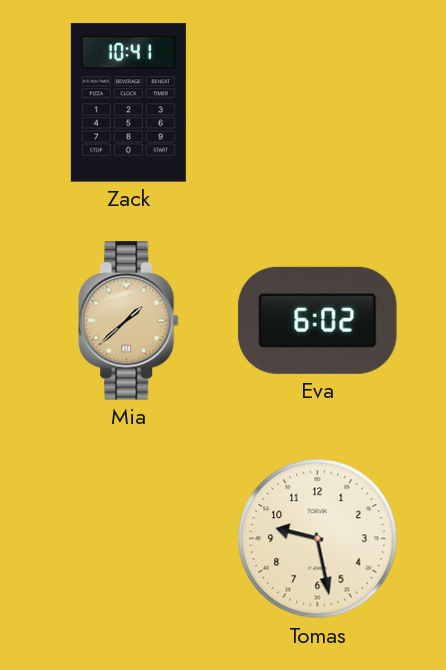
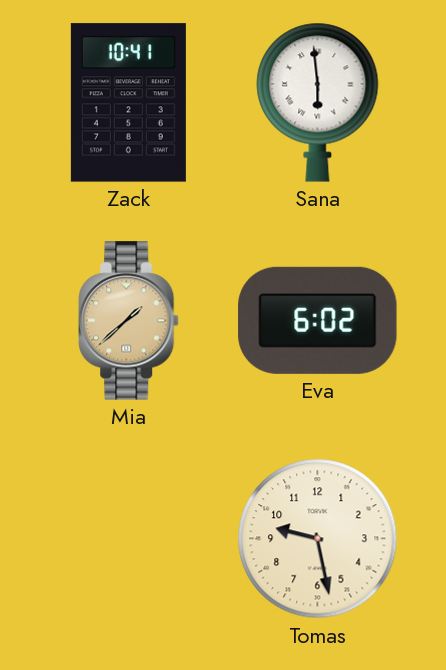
Sana: none -> 5:59
